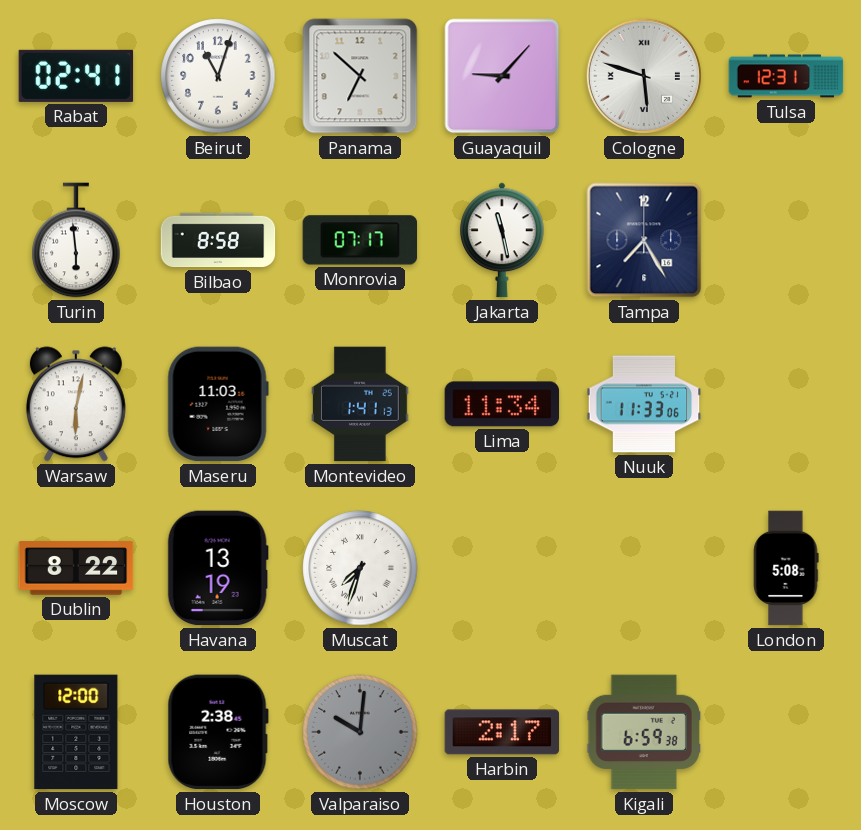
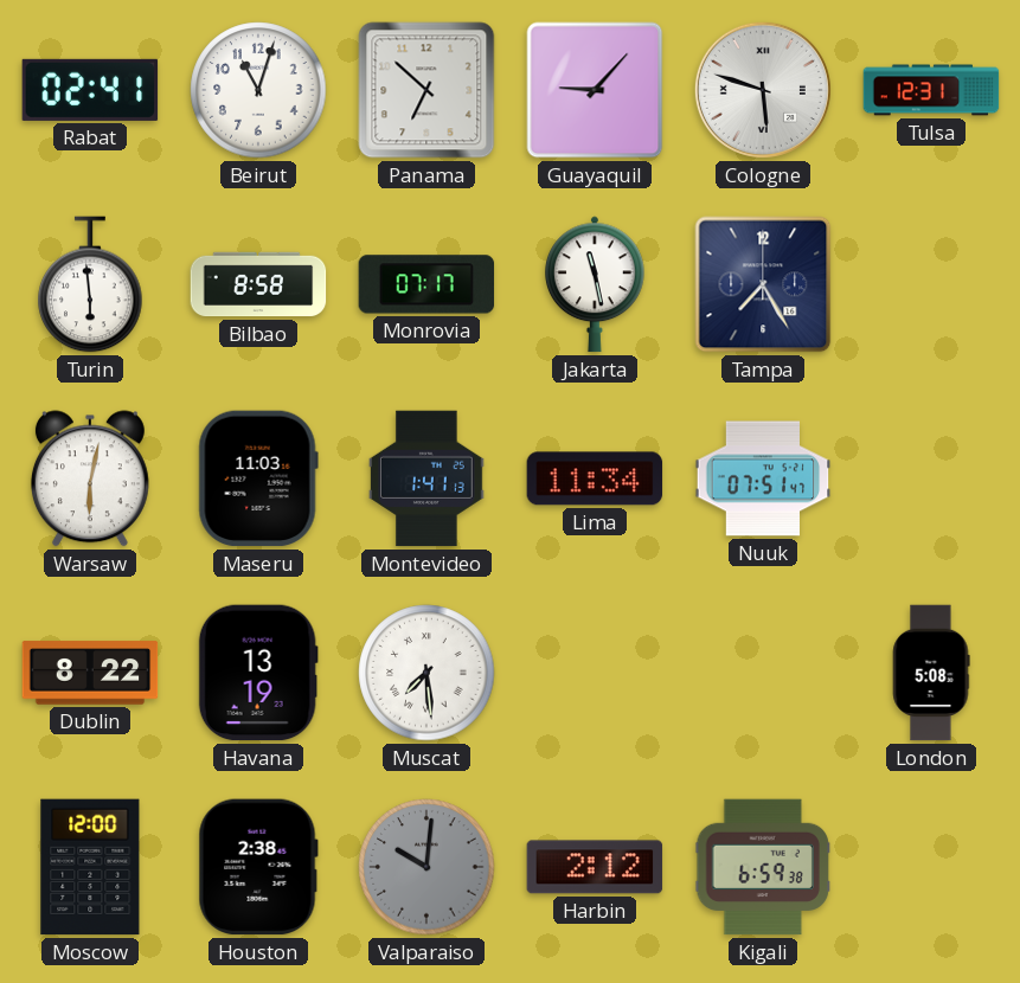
Nuuk: 11:33 -> 07:51
Muscat: 7:33 -> 7:29
Harbin: 2:17 -> 2:12
